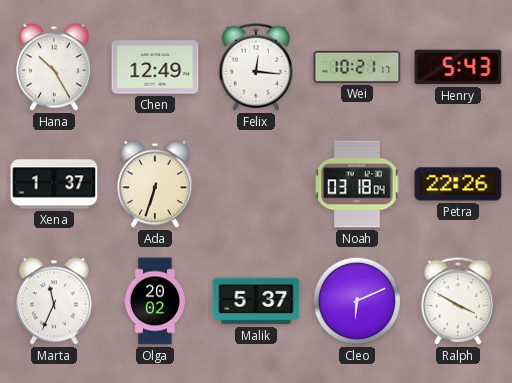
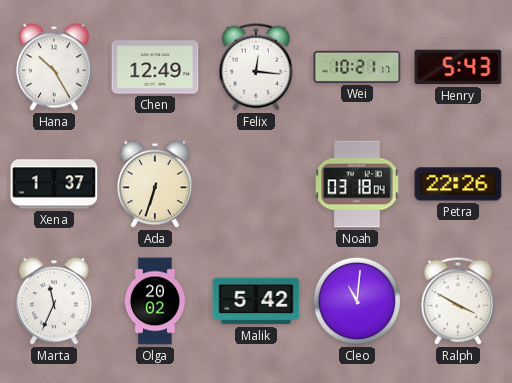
Malik: 5:37 -> 5:42
Cleo: 6:11 -> 11:01
